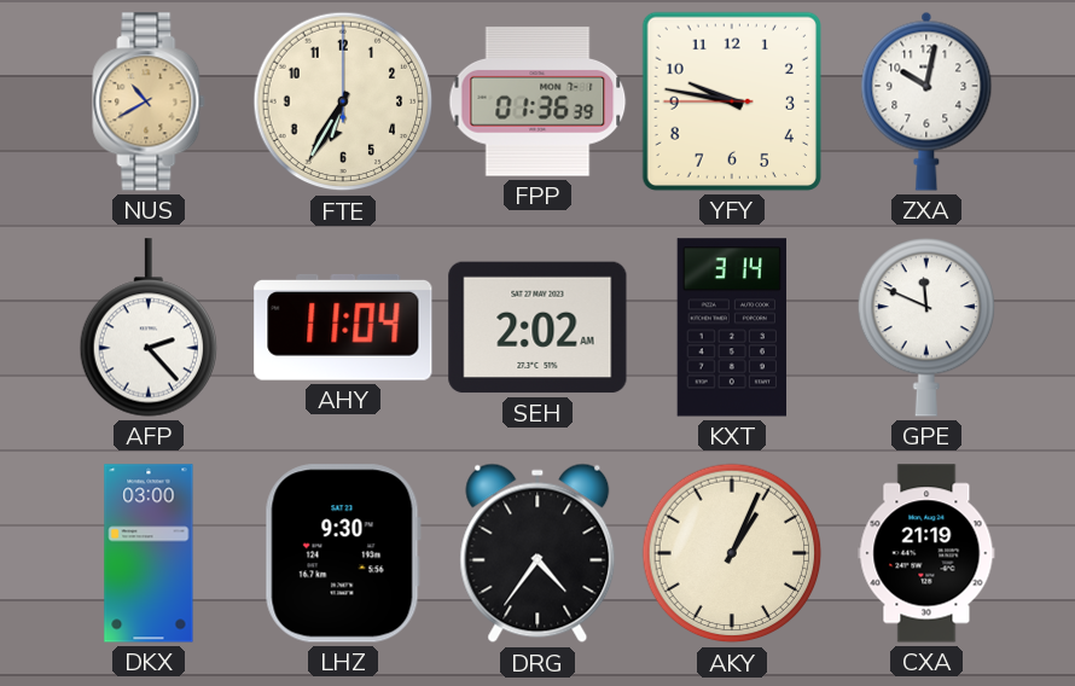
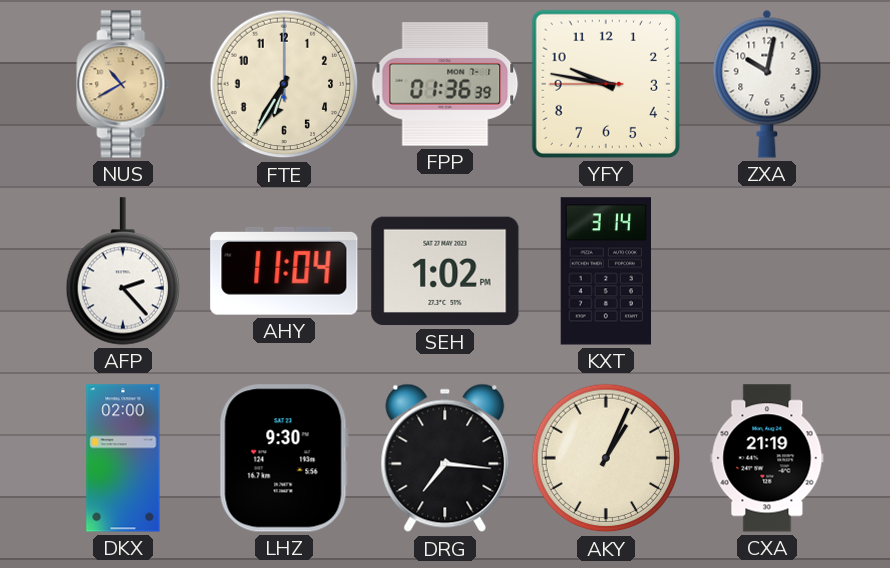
SEH: 2:02 -> 1:02
GPE: 11:49 -> none
DKX: 03:00 -> 02:00
DRG: 4:36 -> 7:16
